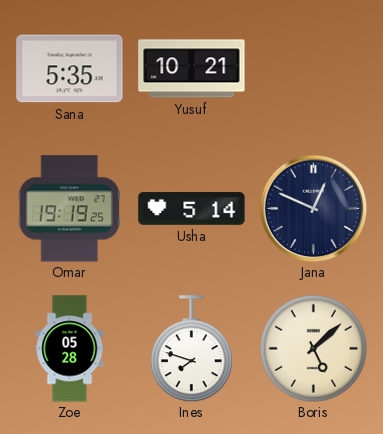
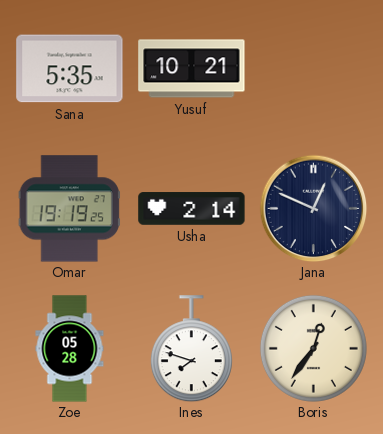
Usha: 5:14 -> 2:14
Boris: 5:08 -> 12:36
